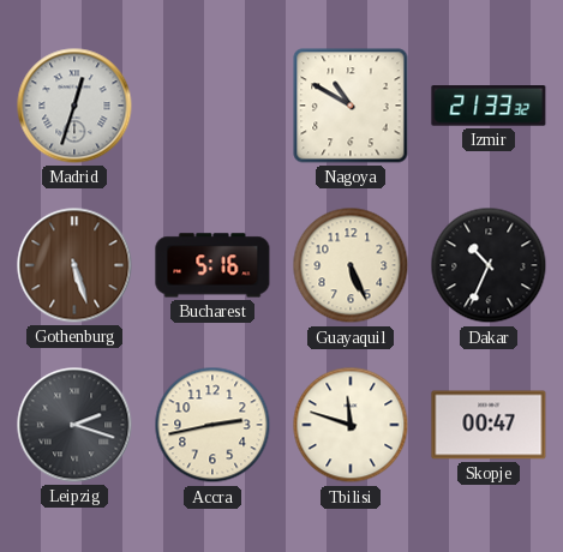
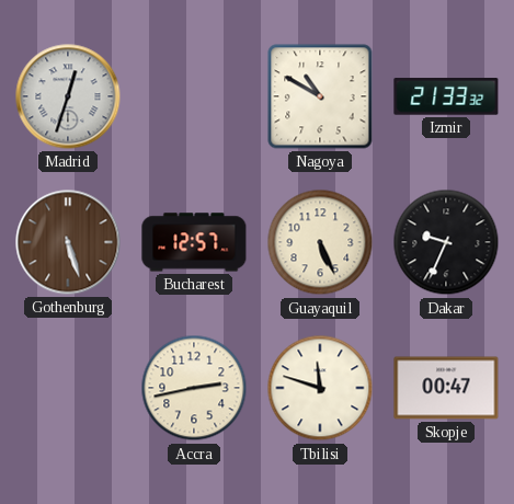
Bucharest: 5:16 -> 12:57
Dakar: 10:34 -> 9:34
Leipzig: 2:18 -> none
